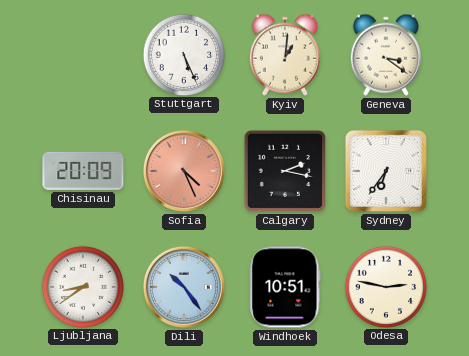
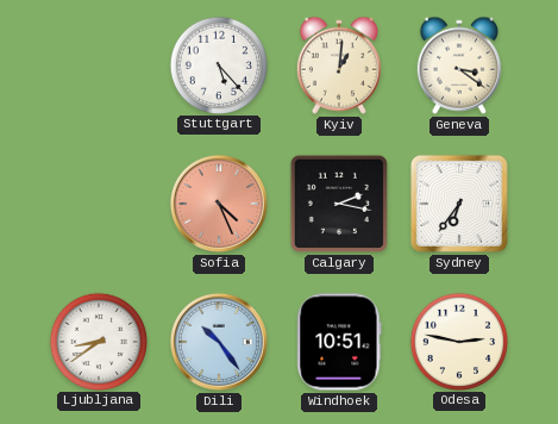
Stuttgart: 5:26 -> 5:23
Chisinau: 20:09 -> none
